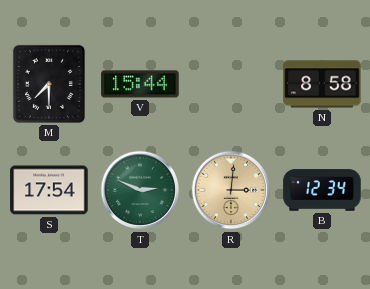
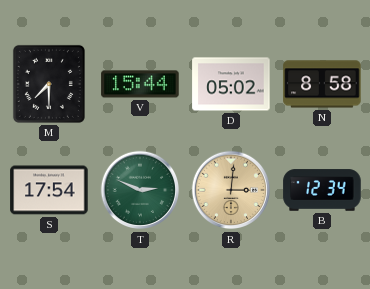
D: none -> 05:02
